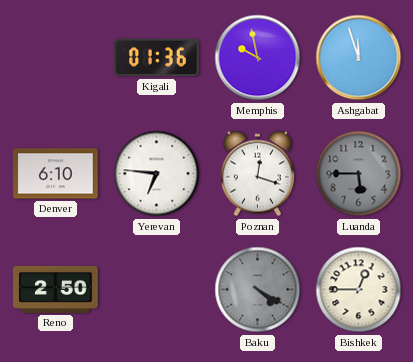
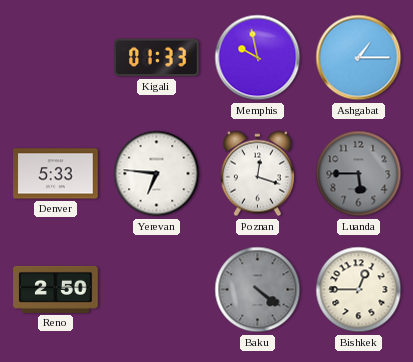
Kigali: 01:36 -> 01:33
Ashgabat: 11:57 -> 1:15
Denver: 6:10 -> 5:33
Baku: 4:20 -> 4:21
